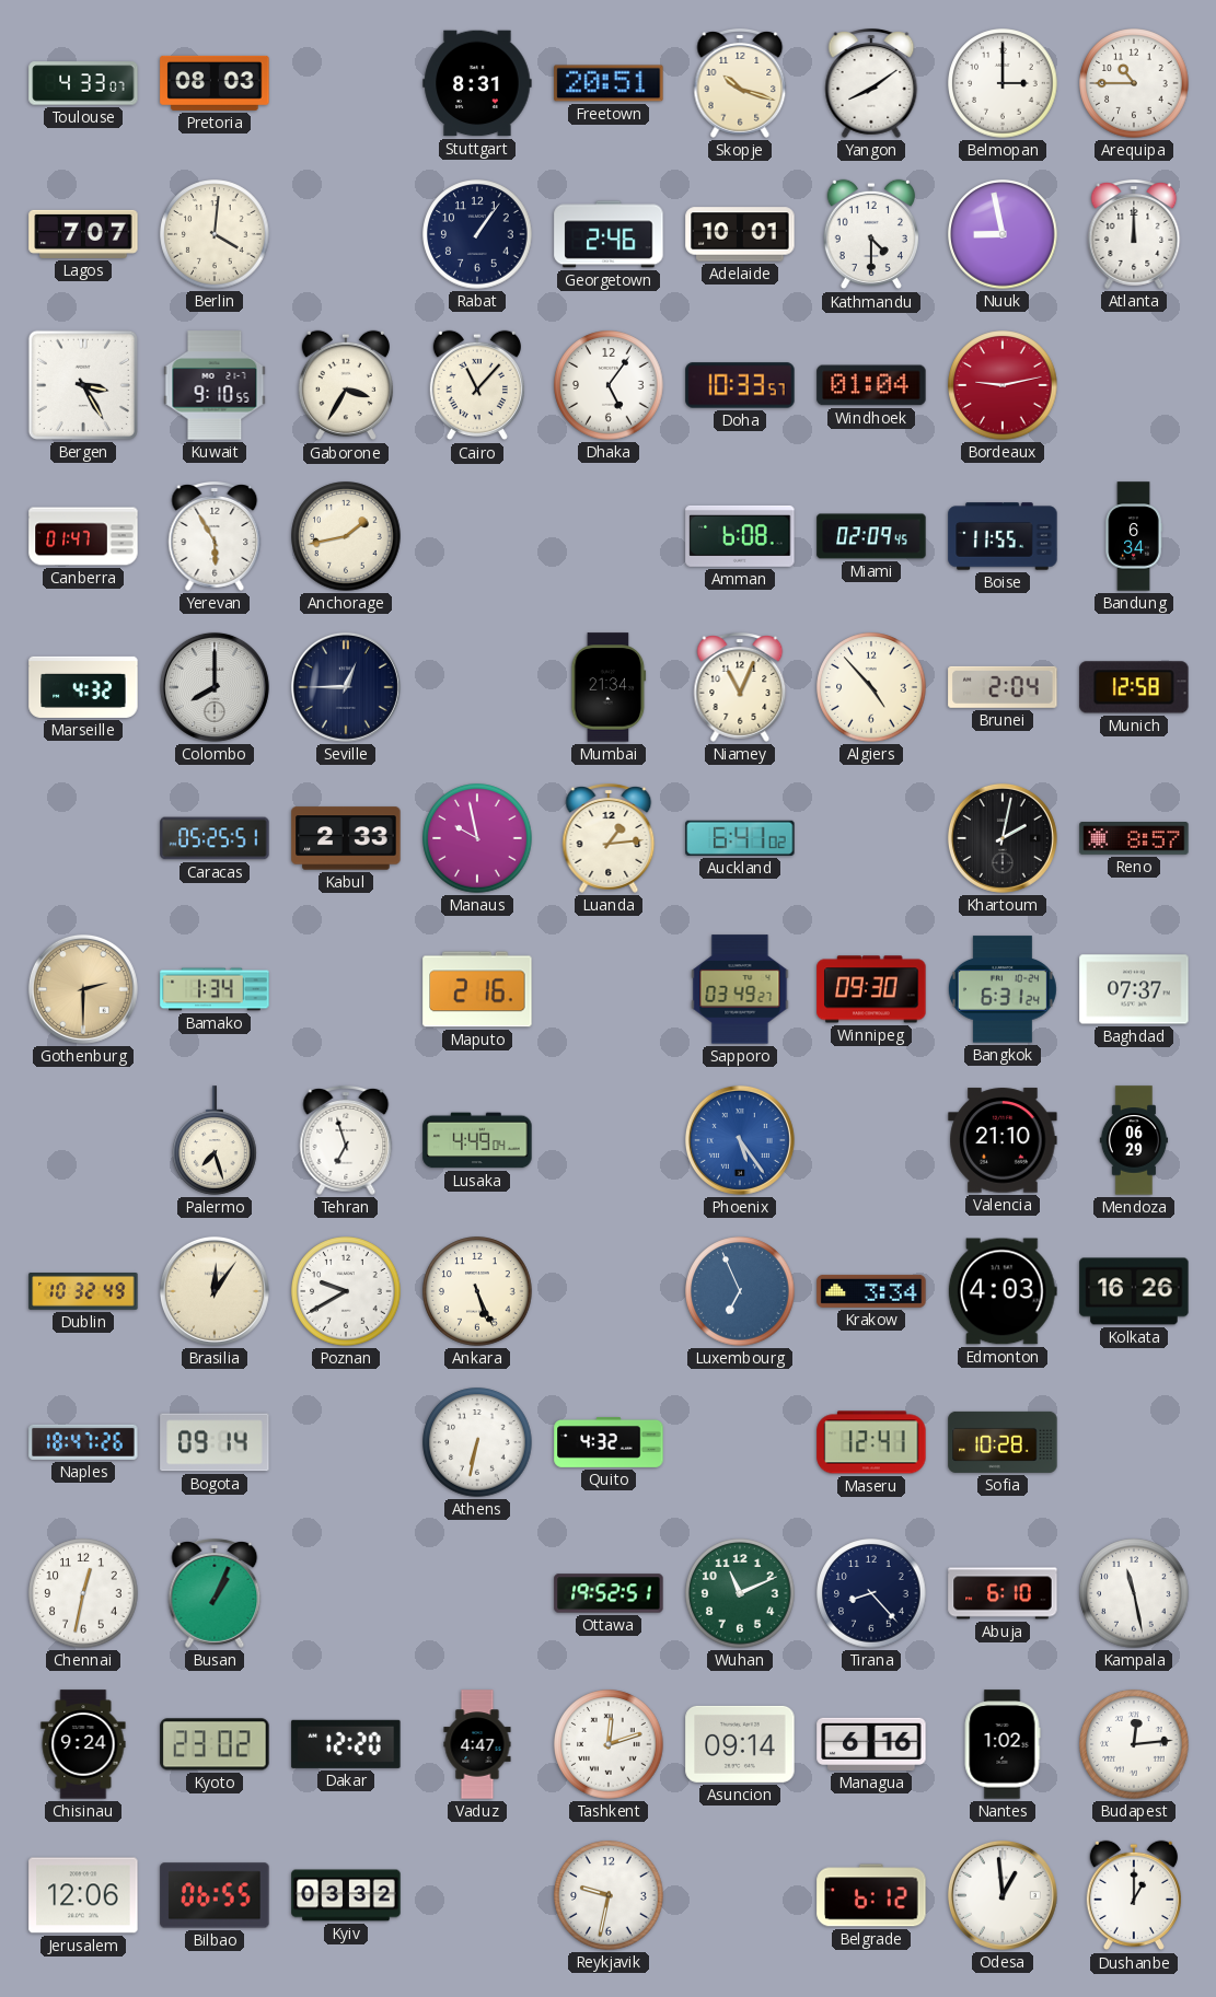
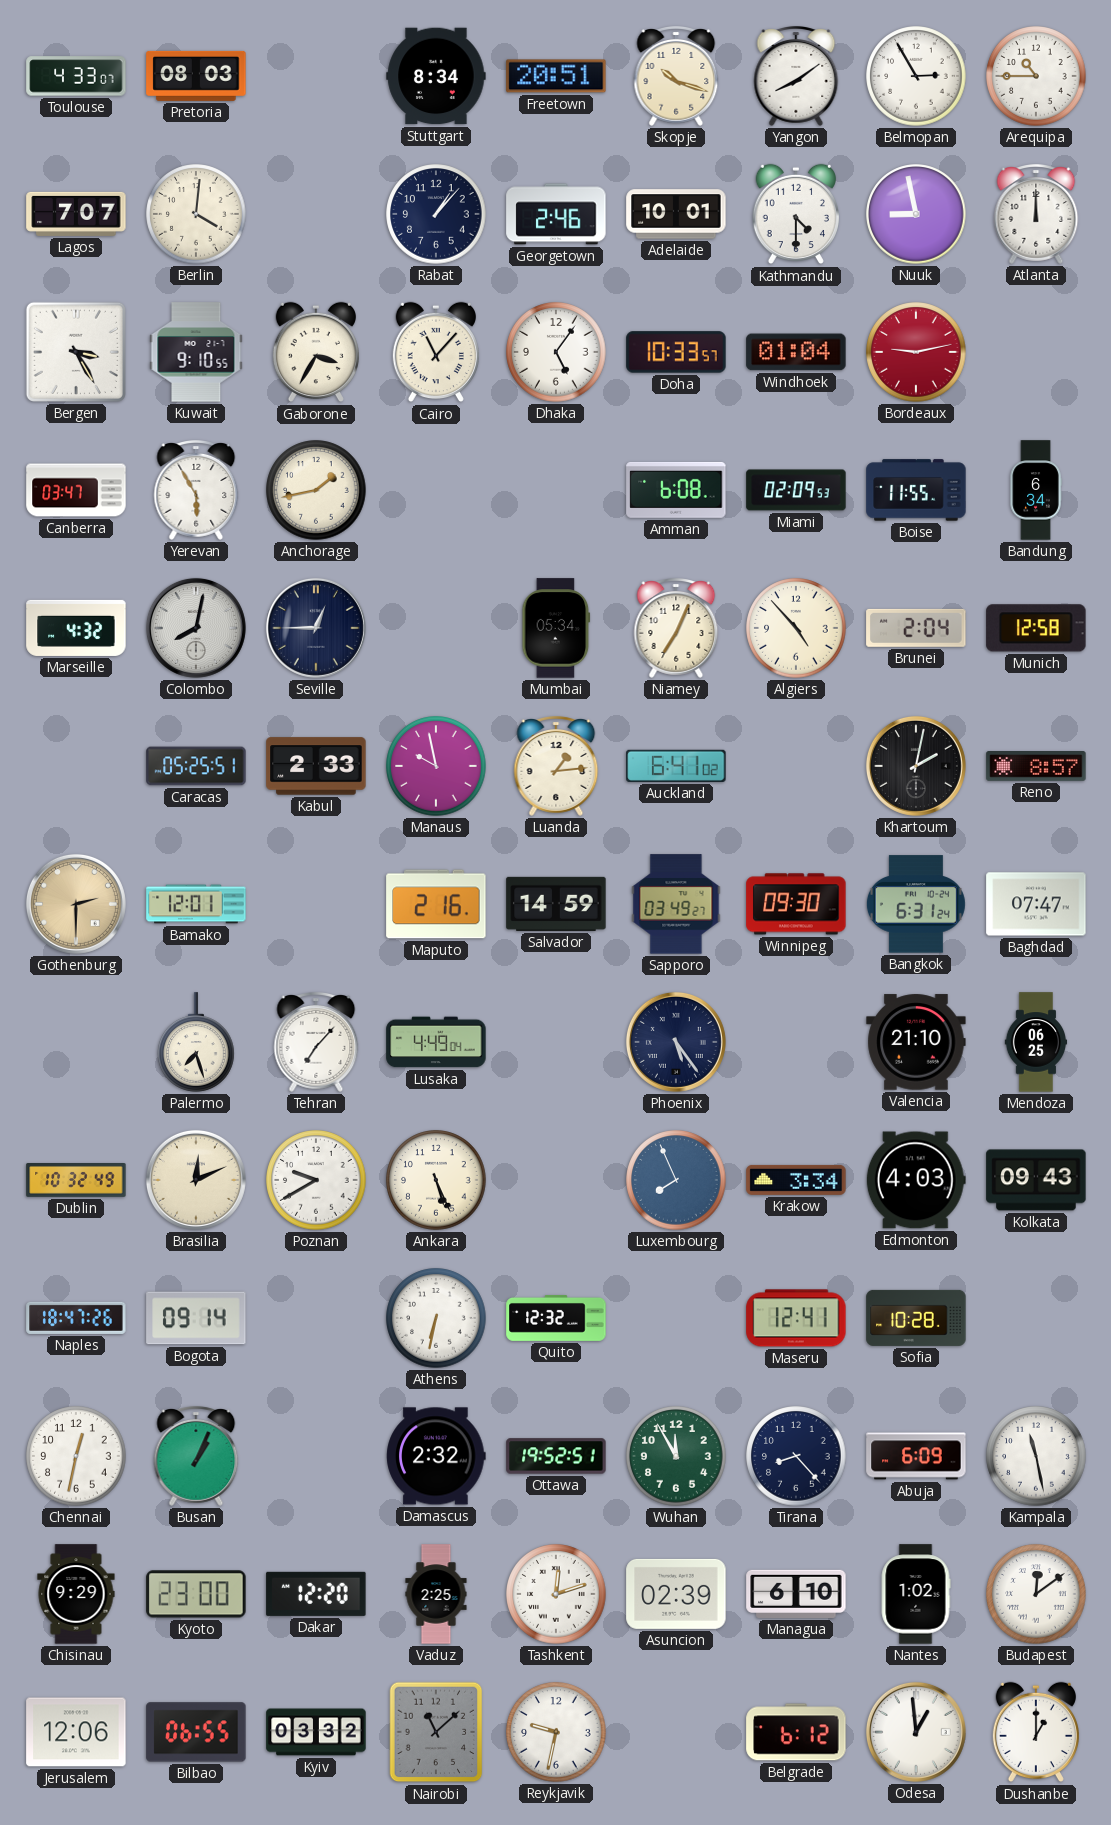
Stuttgart: 8:31 -> 8:34
Belmopan: 3:00 -> 2:55
Rabat: 1:06 -> 1:07
Canberra: 01:47 -> 03:47
Miami: 02:09:45 -> 02:09:53
Colombo: 8:00 -> 8:02
Mumbai: 21:34 -> 05:34
Niamey: 11:04 -> 7:04
Bamako: 1:34 -> 12:01
Salvador: none -> 14:59
Baghdad: 07:37 -> 07:47
Tehran: 6:57 -> 7:07
Phoenix dial: blue -> navy
Mendoza: 06:29 -> 06:25
Brasilia: 12:06 -> 12:11
Luxembourg: 6:56 -> 7:56
Kolkata: 16:26 -> 09:43
Quito: 4:32 -> 12:32
Damascus: none -> 2:32
Wuhan: 11:11 -> 11:55
Abuja: 6:10 -> 6:09
Chisinau: 9:24 -> 9:29
Kyoto: 23:02 -> 23:00
Vaduz: 4:47 -> 2:25
Asuncion: 09:14 -> 02:39
Managua: 6:16 -> 6:10
Budapest: 12:14 -> 12:09
Nairobi: none -> 11:08
